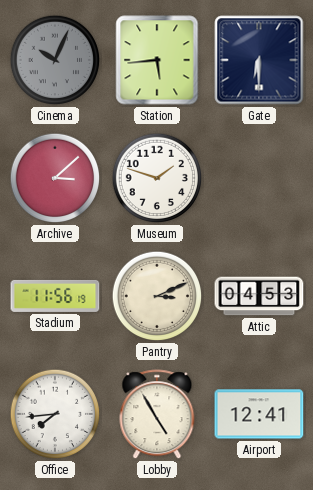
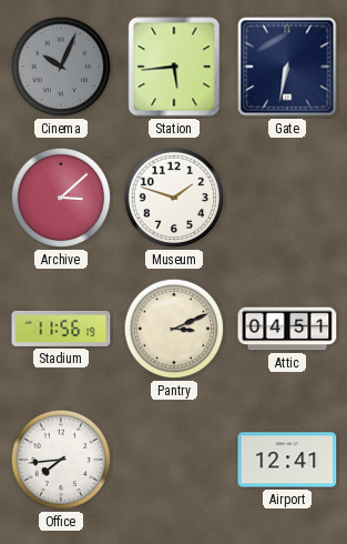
Gate: 6:30 -> 6:32
Attic: 04:53 -> 04:51
Lobby: 4:55 -> none
